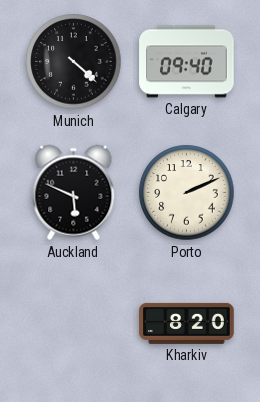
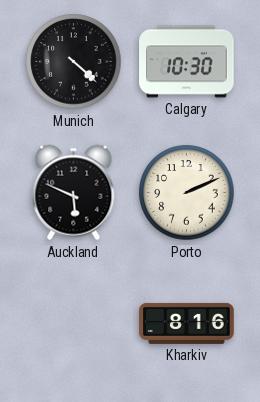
Calgary: 09:40 -> 10:30
Kharkiv: 8:20 -> 8:16
